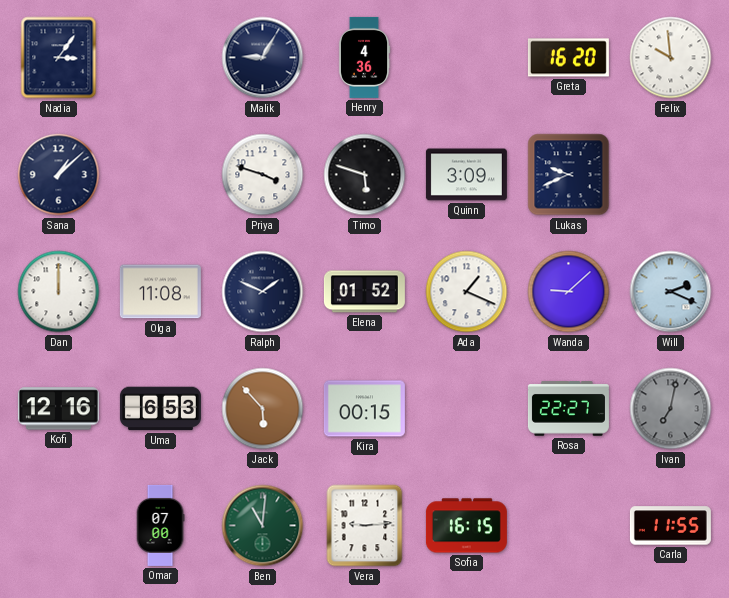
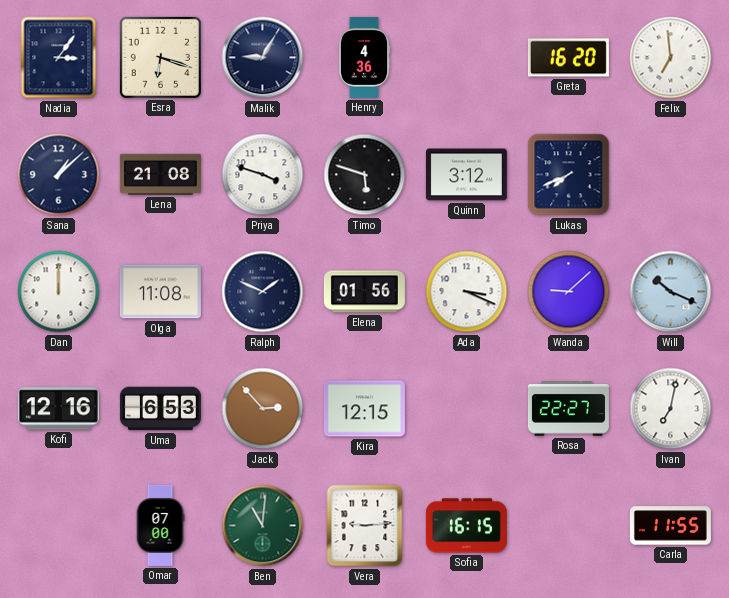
Esra: none -> 6:18
Felix: 9:59 -> 6:59
Lena: none -> 21:08
Quinn: 3:09 -> 3:12
Lukas: 9:41 -> 7:41
Elena: 01:52 -> 01:56
Ada: 1:19 -> 3:19
Will: 2:19 -> 10:19
Jack: 5:53 -> 2:53
Kira: 00:15 -> 12:15
Ivan dial: grey -> white
